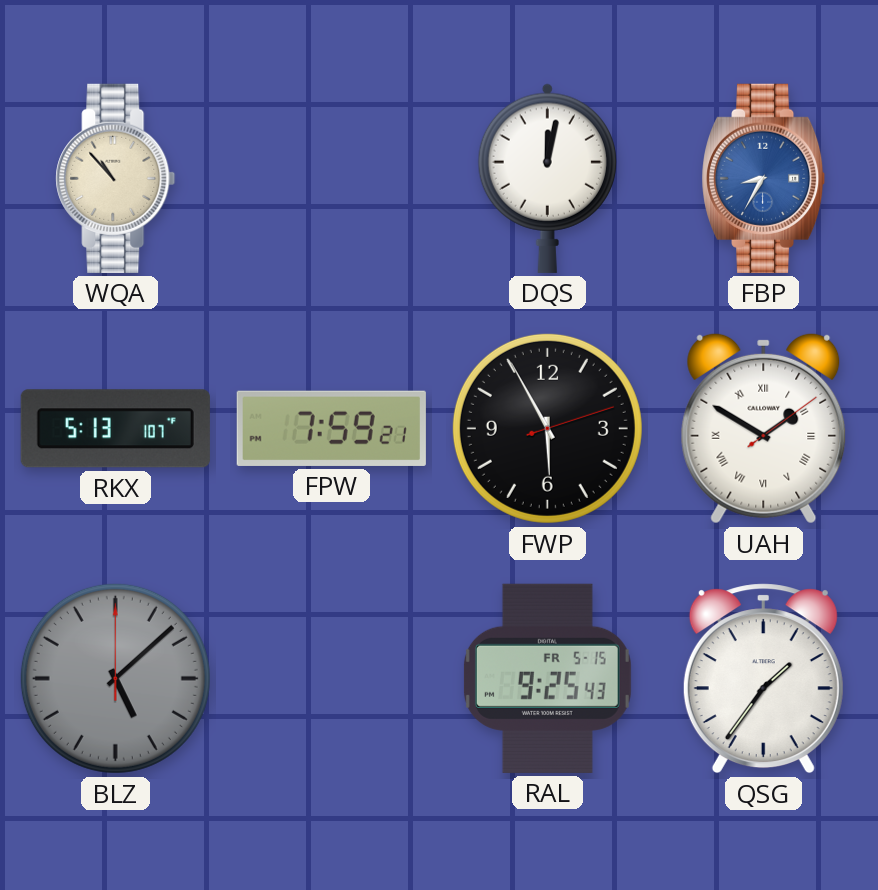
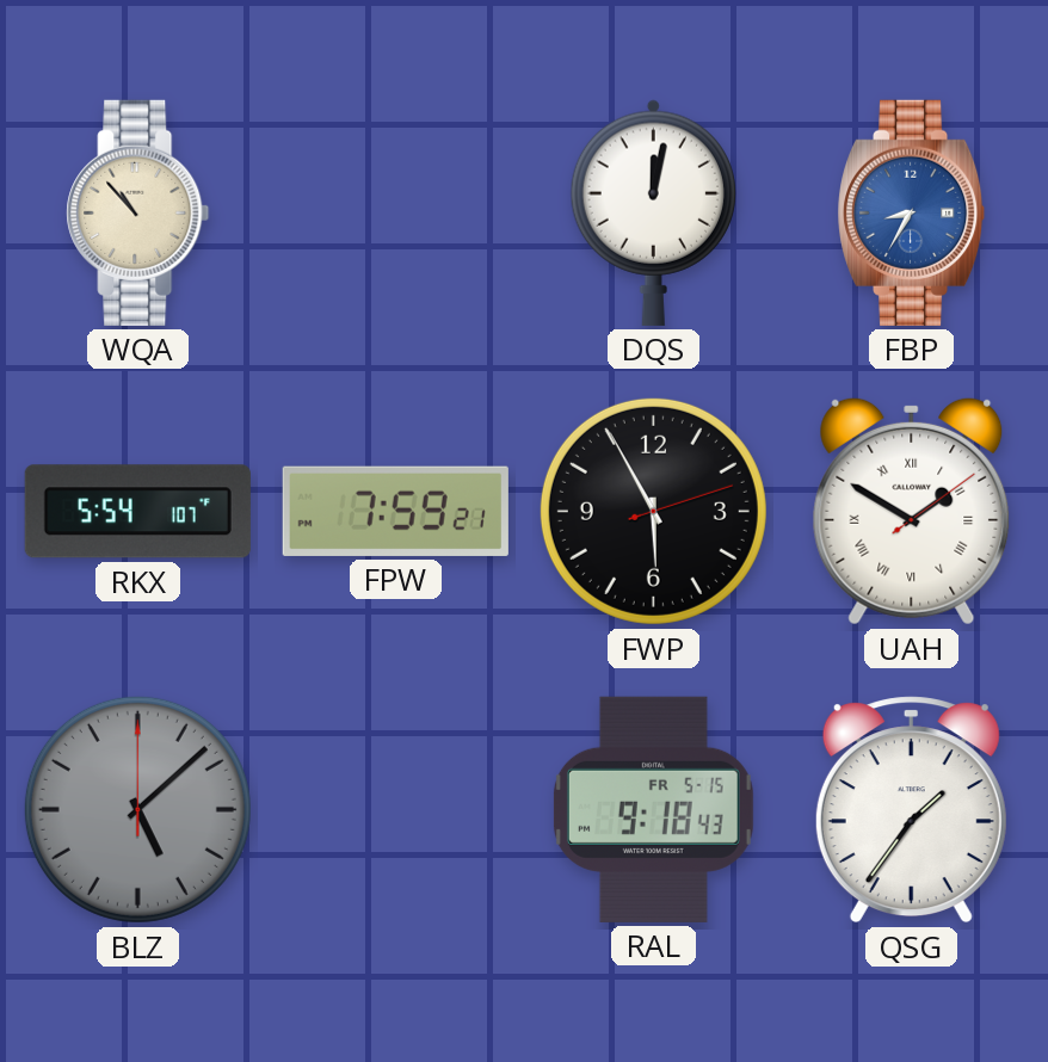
RKX: 5:13 -> 5:54
RAL: 9:25 -> 9:18
